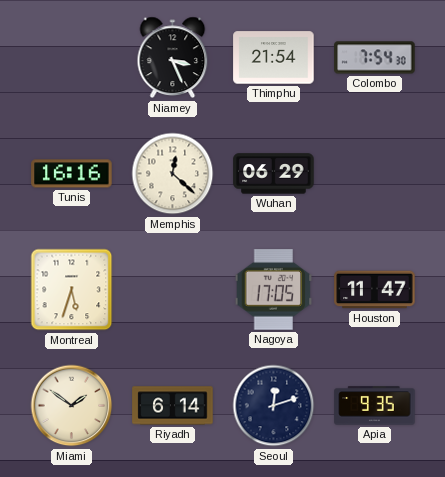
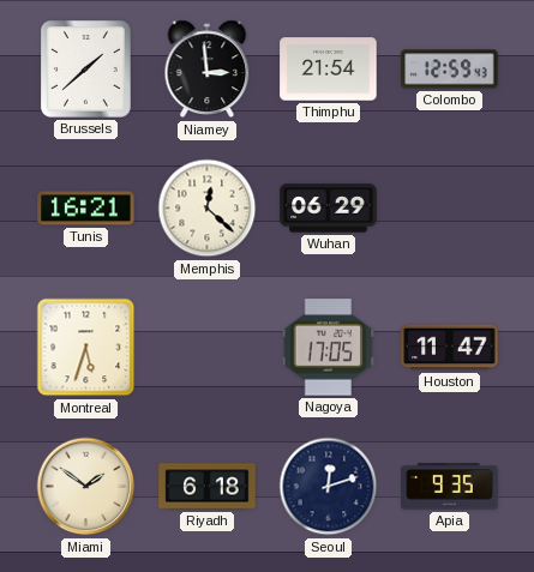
Brussels: none -> 1:38
Niamey: 3:26 -> 2:59
Colombo: 7:54 -> 12:59
Tunis: 16:16 -> 16:21
Riyadh: 6:14 -> 6:18
